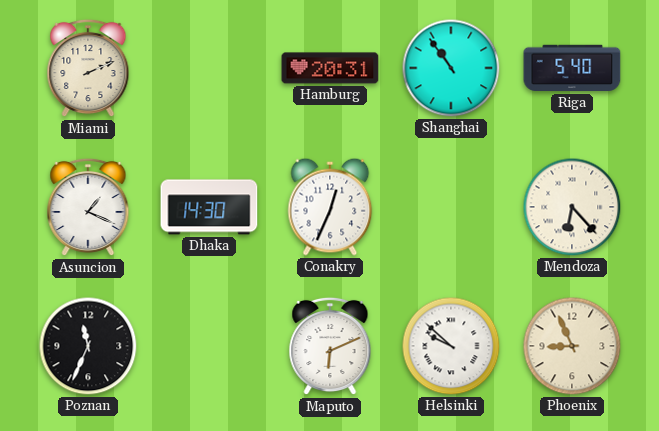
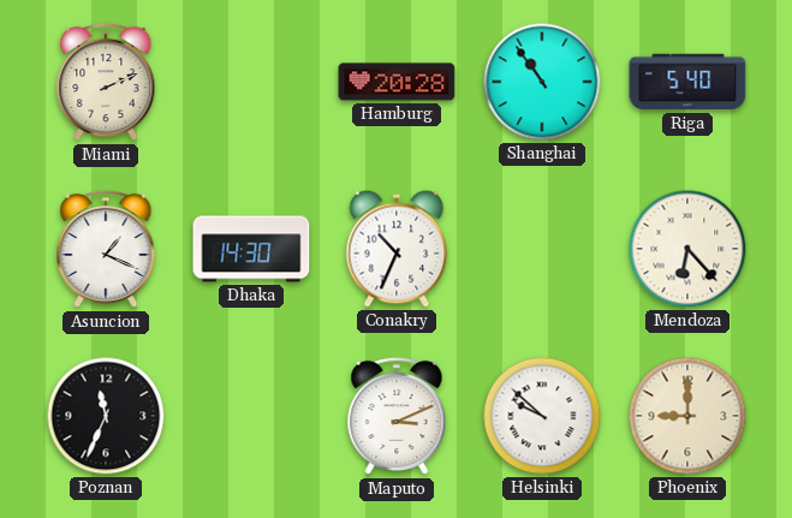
Hamburg: 20:31 -> 20:28
Conakry: 12:34 -> 10:34
Maputo: 6:11 -> 3:11
Phoenix: 8:56 -> 9:00
